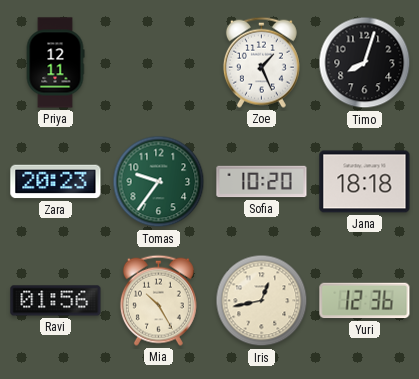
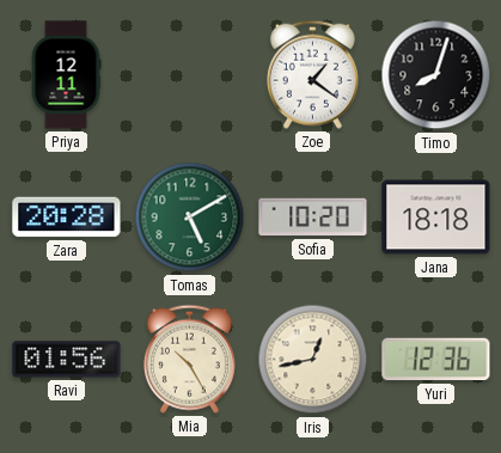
Zoe: 1:26 -> 1:21
Zara: 20:23 -> 20:28
Tomas: 9:36 -> 5:10
